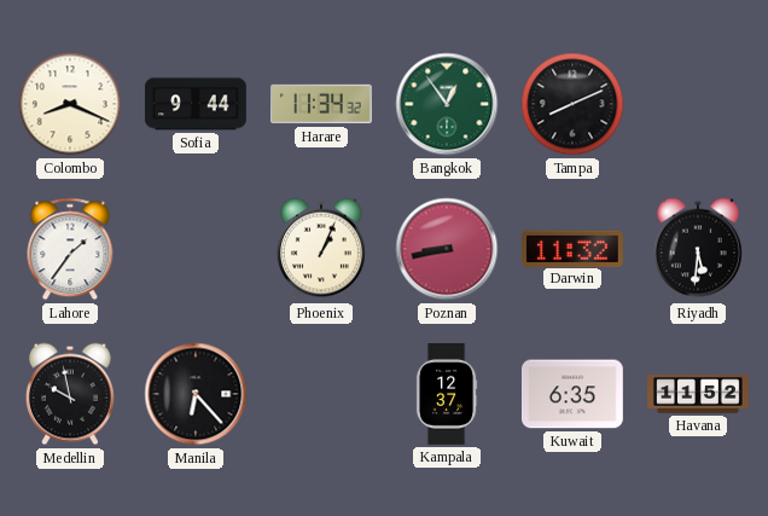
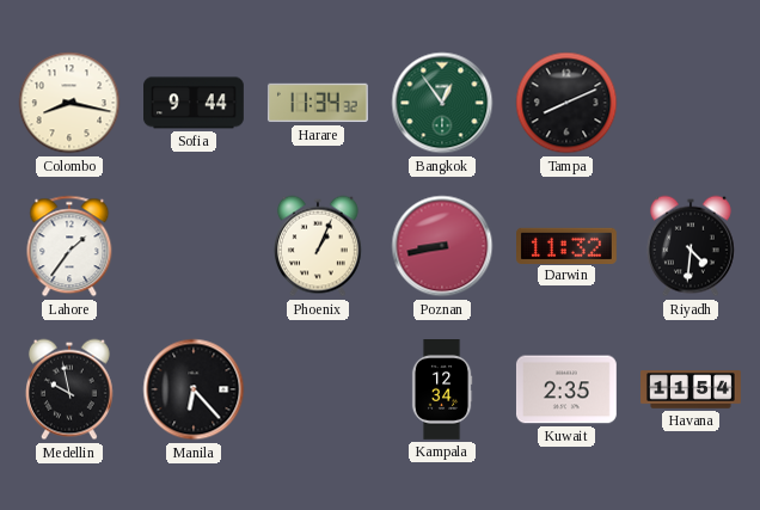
Colombo: 8:19 -> 8:17
Riyadh: 5:31 -> 4:31
Kampala: 12:37 -> 12:34
Kuwait: 6:35 -> 2:35
Havana: 11:52 -> 11:54
